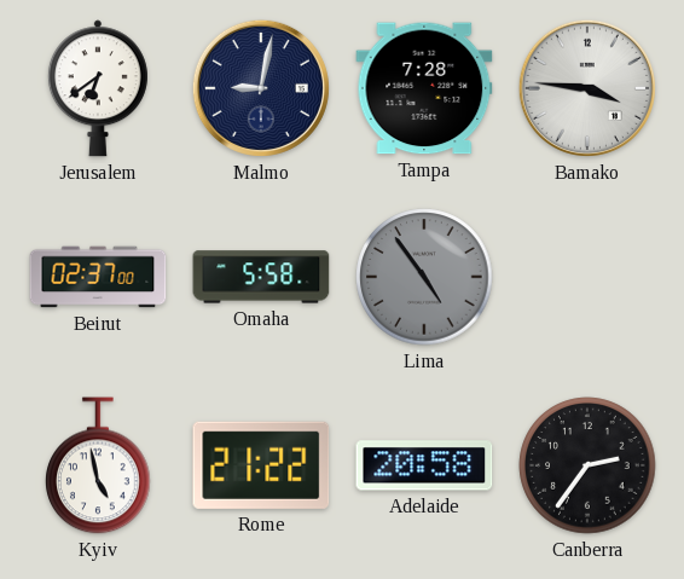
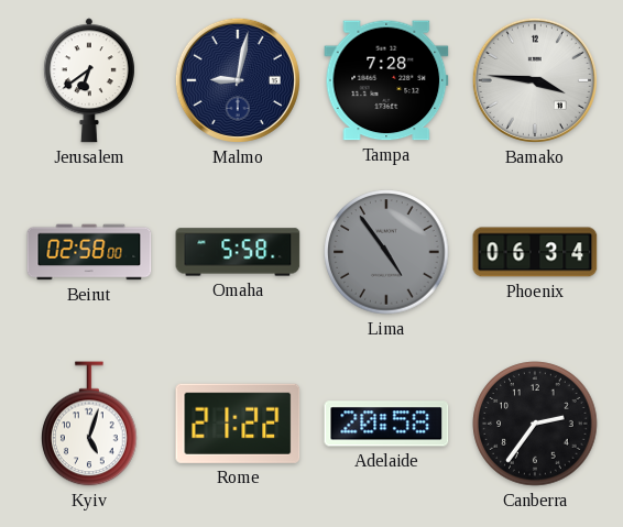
Beirut: 02:37 -> 02:58
Phoenix: none -> 06:34
Kyiv: 4:58 -> 5:03
